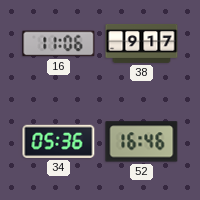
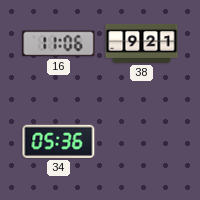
38: 9:17 -> 9:21
52: 16:46 -> none
